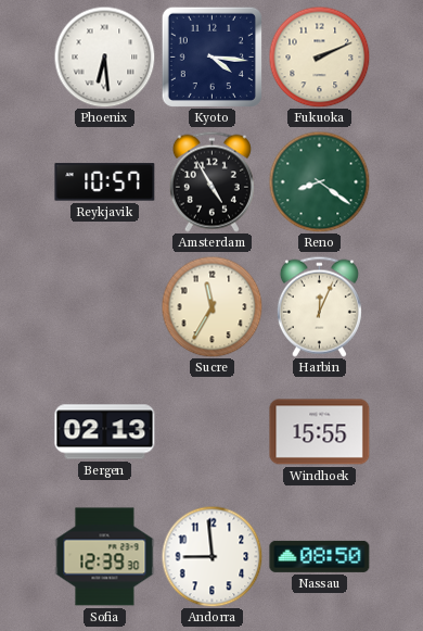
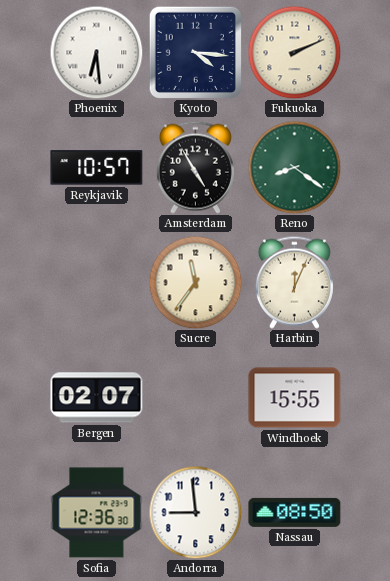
Sucre: 11:35 -> 11:36
Bergen: 02:13 -> 02:07
Sofia: 12:39 -> 12:36
